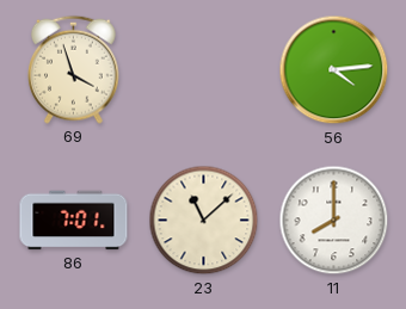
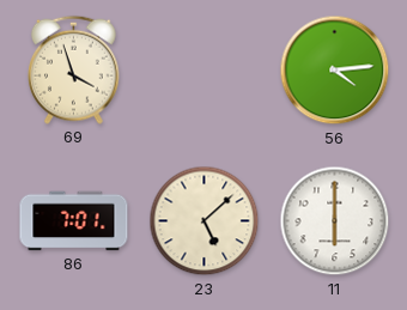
23: 11:08 -> 5:08
11: 8:00 -> 6:00
